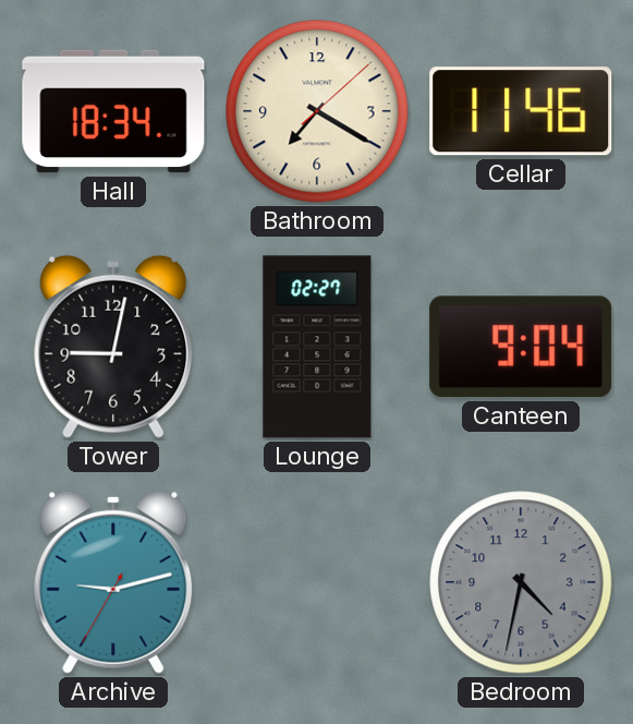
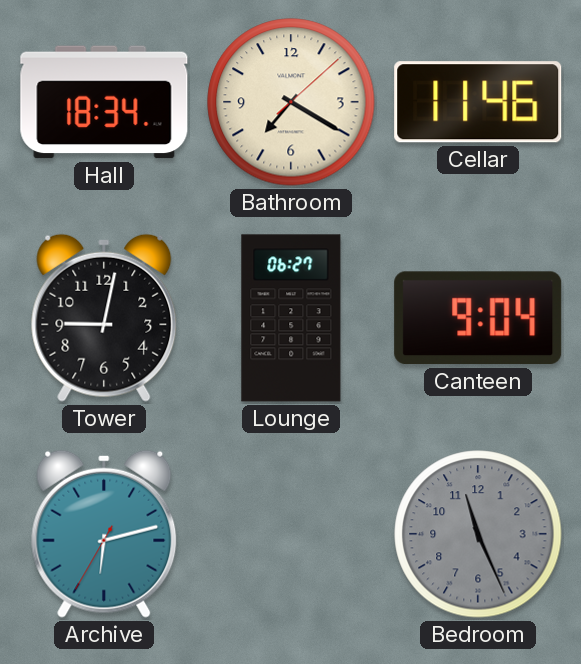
Lounge: 02:27 -> 06:27
Archive: 9:12 -> 6:12
Bedroom: 4:32 -> 11:26
